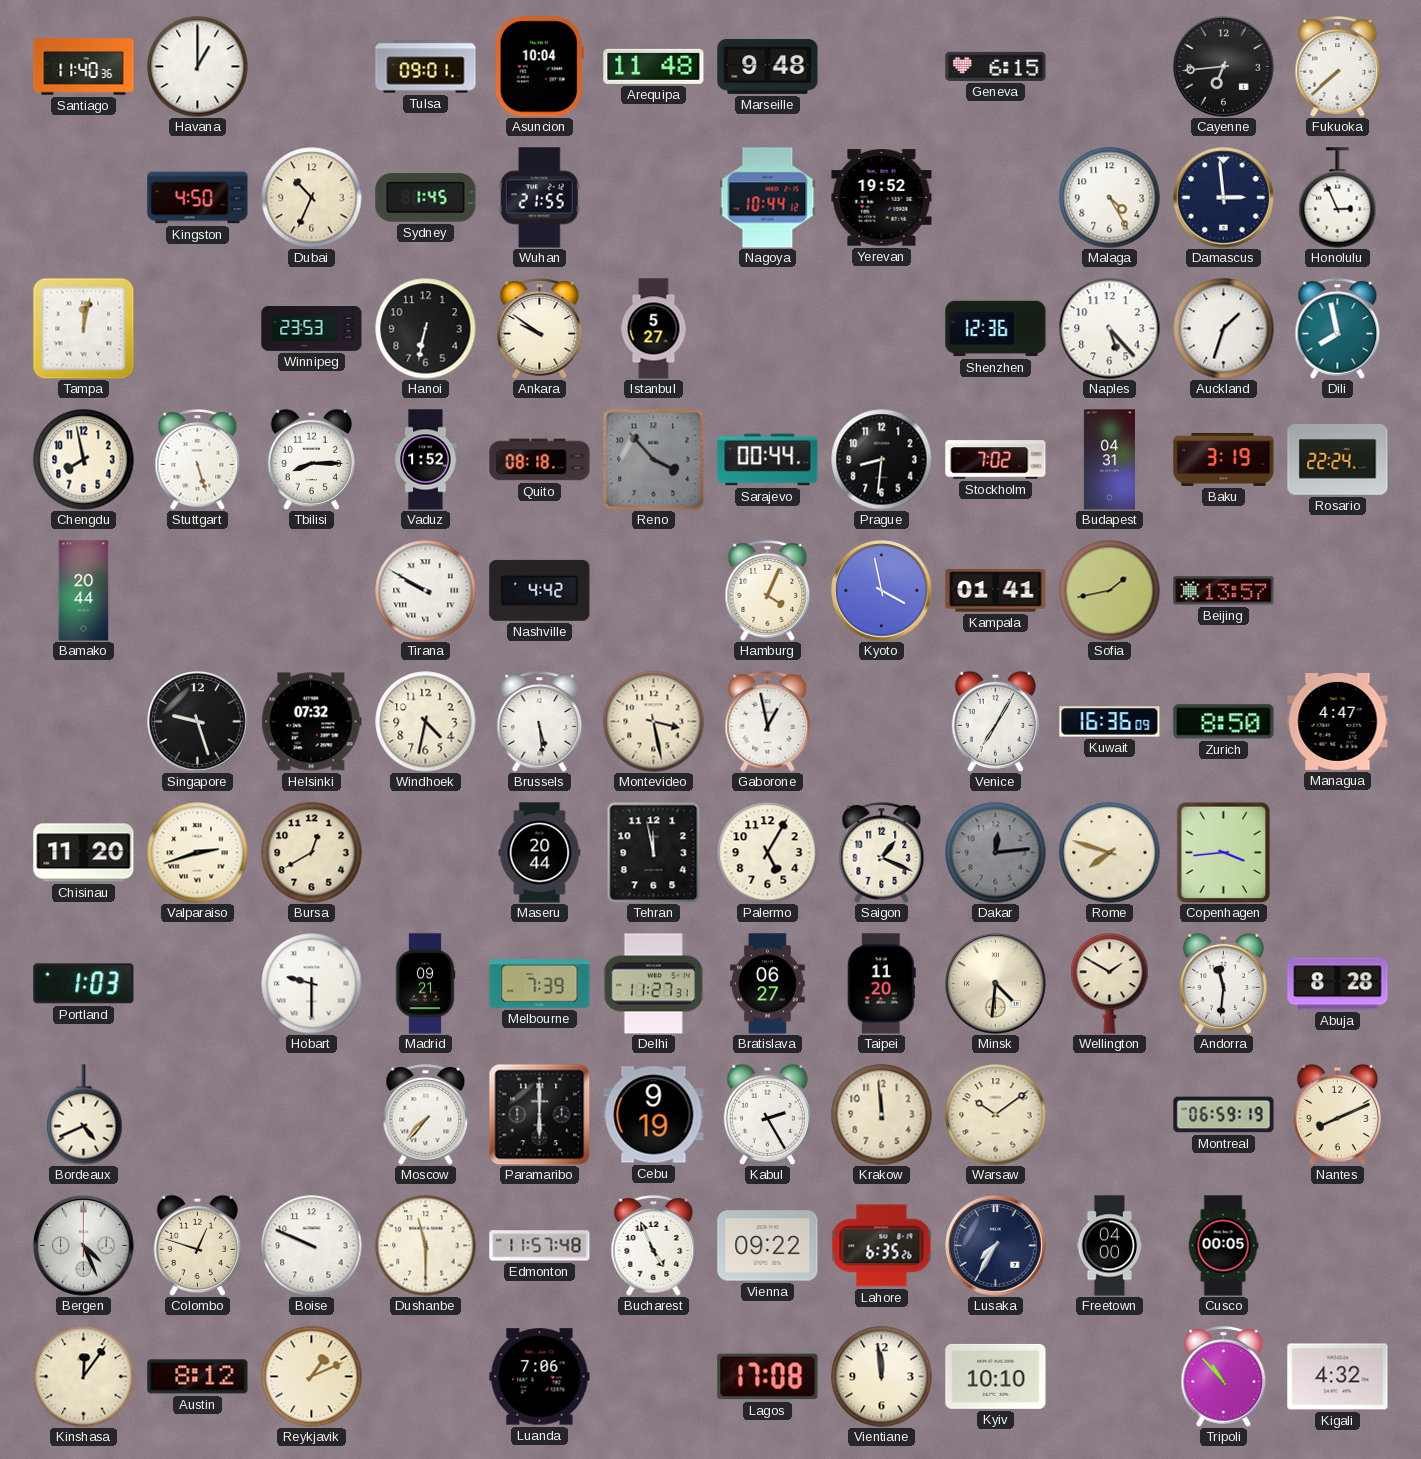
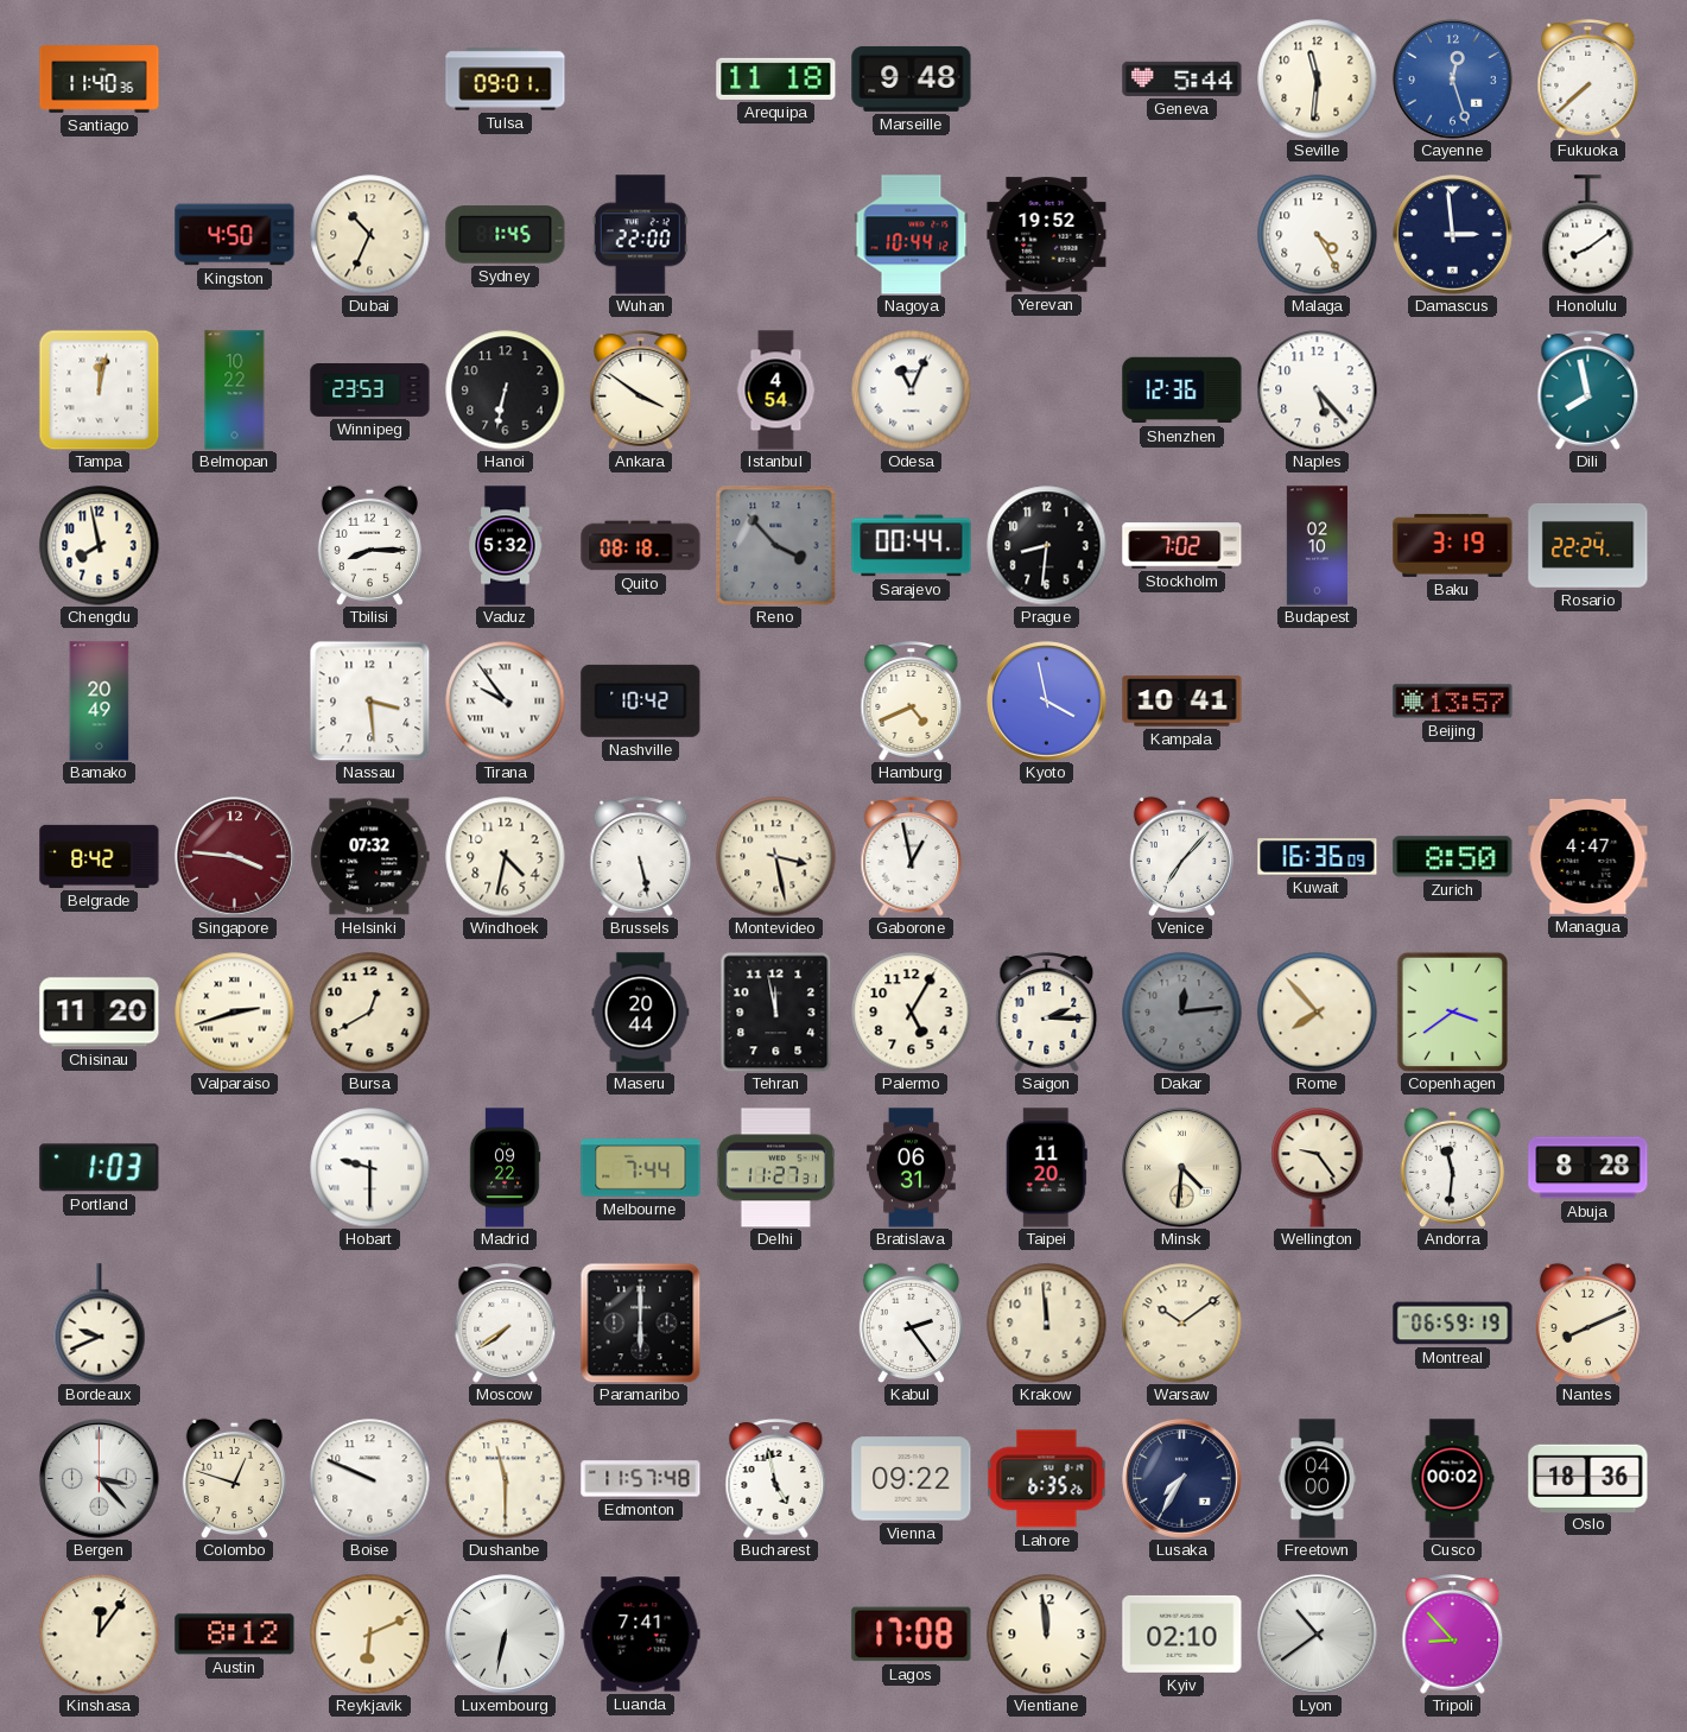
Havana: 1:00 -> none
Asuncion: 10:04 -> none
Arequipa: 11:48 -> 11:18
Geneva: 6:15 -> 5:44
Seville: none -> 11:31
Cayenne: 6:44 -> 12:27
Cayenne dial: black -> blue
Wuhan: 21:55 -> 22:00
Honolulu: 2:56 -> 8:09
Belmopan: none -> 10:22
Ankara: 9:51 -> 3:51
Istanbul: 5:27 -> 4:54
Odesa: none -> 11:04
Auckland: 1:33 -> none
Stuttgart: 5:27 -> none
Vaduz: 1:52 -> 5:32
Budapest: 04:31 -> 02:10
Bamako: 20:44 -> 20:49
Nassau: none -> 3:29
Tirana: 9:50 -> 9:54
Nashville: 4:42 -> 10:42
Hamburg: 4:04 -> 4:41
Kampala: 01:41 -> 10:41
Sofia: 1:43 -> none
Belgrade: none -> 8:42
Singapore: 9:27 -> 3:46
Singapore dial: black -> burgundy
Brussels: 5:29 -> 5:28
Venice: 7:05 -> 7:07
Saigon: 1:19 -> 2:15
Rome: 7:48 -> 7:53
Copenhagen: 3:44 -> 3:39
Madrid: 09:21 -> 09:22
Melbourne: 7:39 -> 7:44
Bratislava: 06:27 -> 06:31
Wellington: 1:50 -> 9:24
Bordeaux: 4:41 -> 9:41
Moscow: 7:37 -> 7:39
Cebu: 9:19 -> none
Kabul: 2:25 -> 2:24
Bergen: 4:26 -> 3:23
Bucharest: 4:56 -> 4:58
Cusco: 00:05 -> 00:02
Oslo: none -> 18:36
Reykjavik: 1:11 -> 6:11
Luxembourg: none -> 6:32
Luanda: 7:06 -> 7:41
Kyiv: 10:10 -> 02:10
Lyon: none -> 10:39
Tripoli: 10:53 -> 8:53
Kigali: 4:32 -> none
